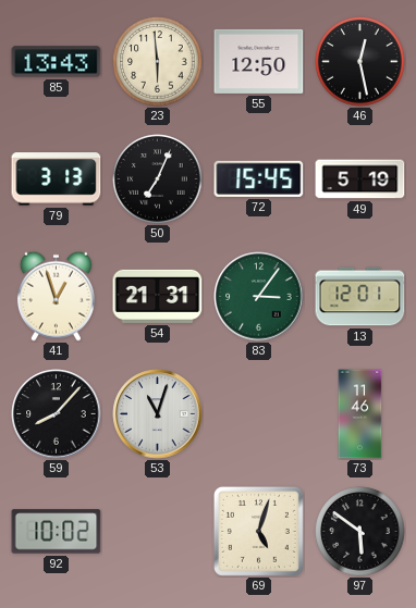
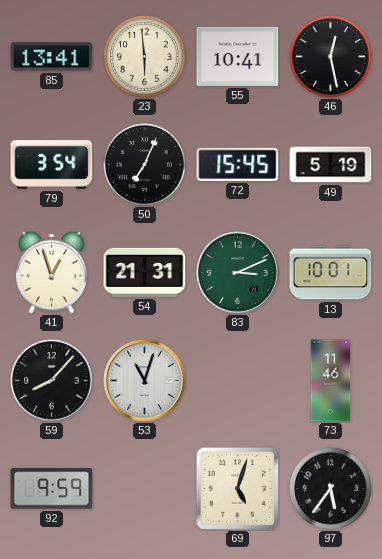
85: 13:43 -> 13:41
55: 12:50 -> 10:41
79: 3:13 -> 3:54
83: 3:06 -> 3:11
13: 12:01 -> 10:01
92: 10:02 -> 9:59
97: 5:51 -> 5:36
